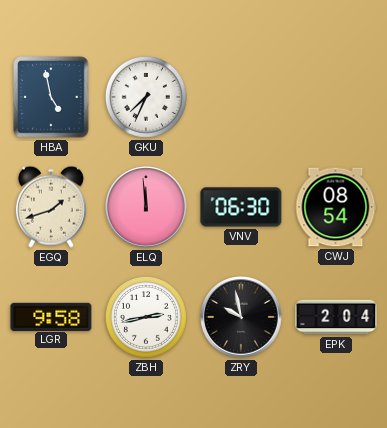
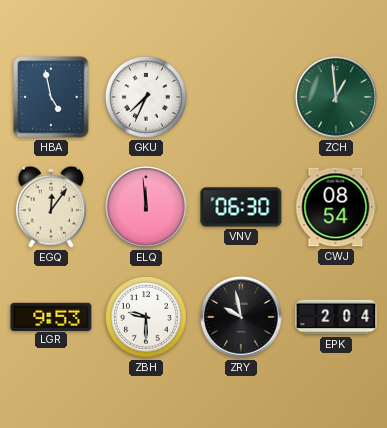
ZCH: none -> 12:59
EGQ: 1:42 -> 12:06
LGR: 9:58 -> 9:53
ZBH: 2:43 -> 9:30
